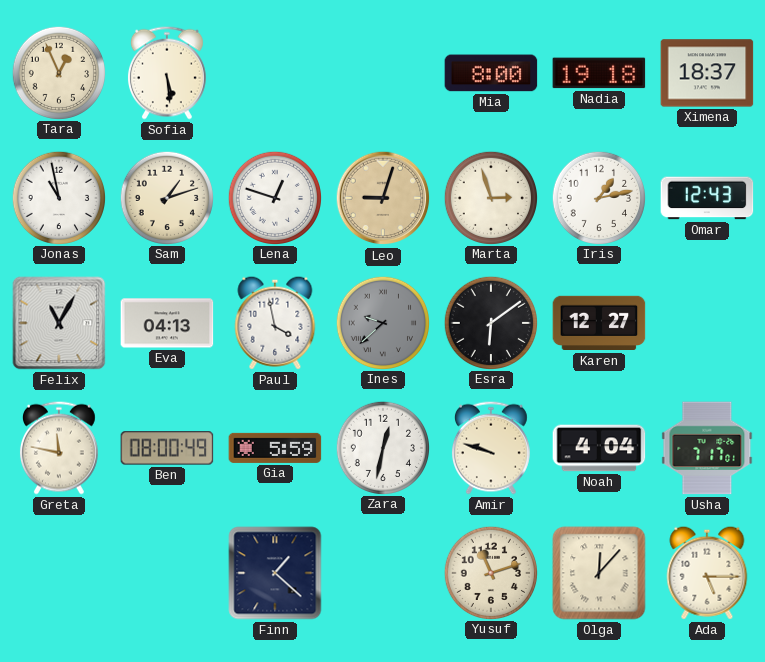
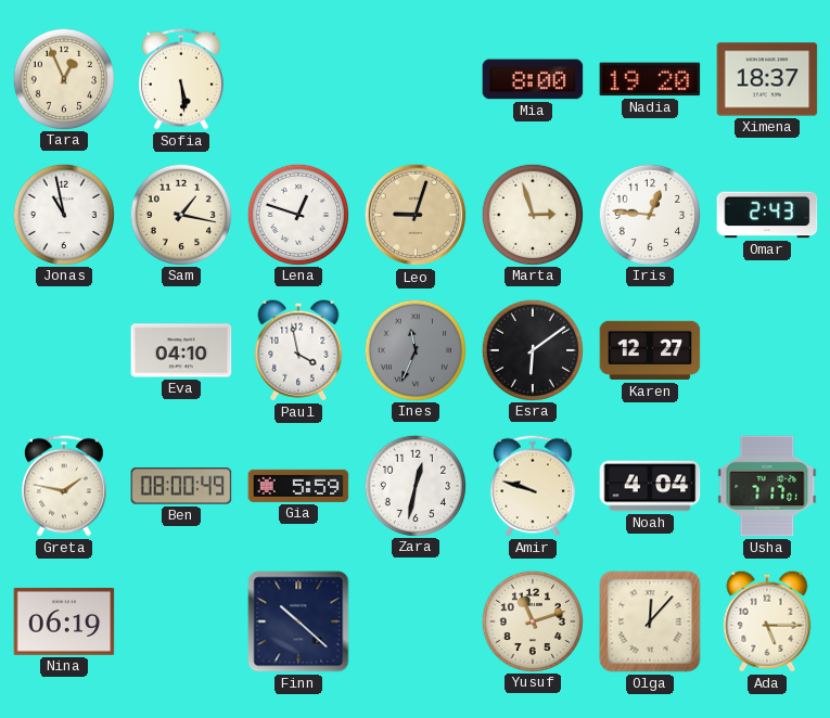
Nadia: 19:18 -> 19:20
Sam: 1:12 -> 1:17
Iris: 1:13 -> 12:46
Omar: 12:43 -> 2:43
Felix: 11:05 -> none
Eva: 04:13 -> 04:10
Ines: 9:38 -> 11:34
Greta: 11:47 -> 1:47
Nina: none -> 06:19
Finn: 1:22 -> 10:22
